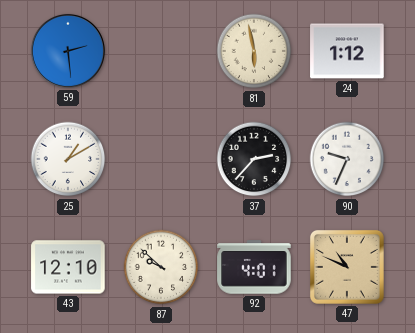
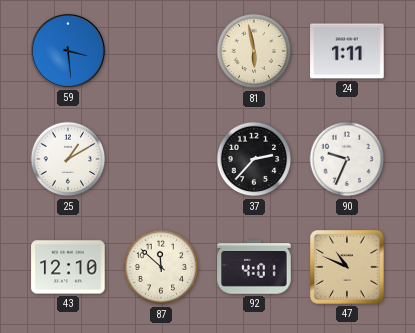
59: 2:29 -> 3:29
24: 1:12 -> 1:11
87: 9:52 -> 11:52
